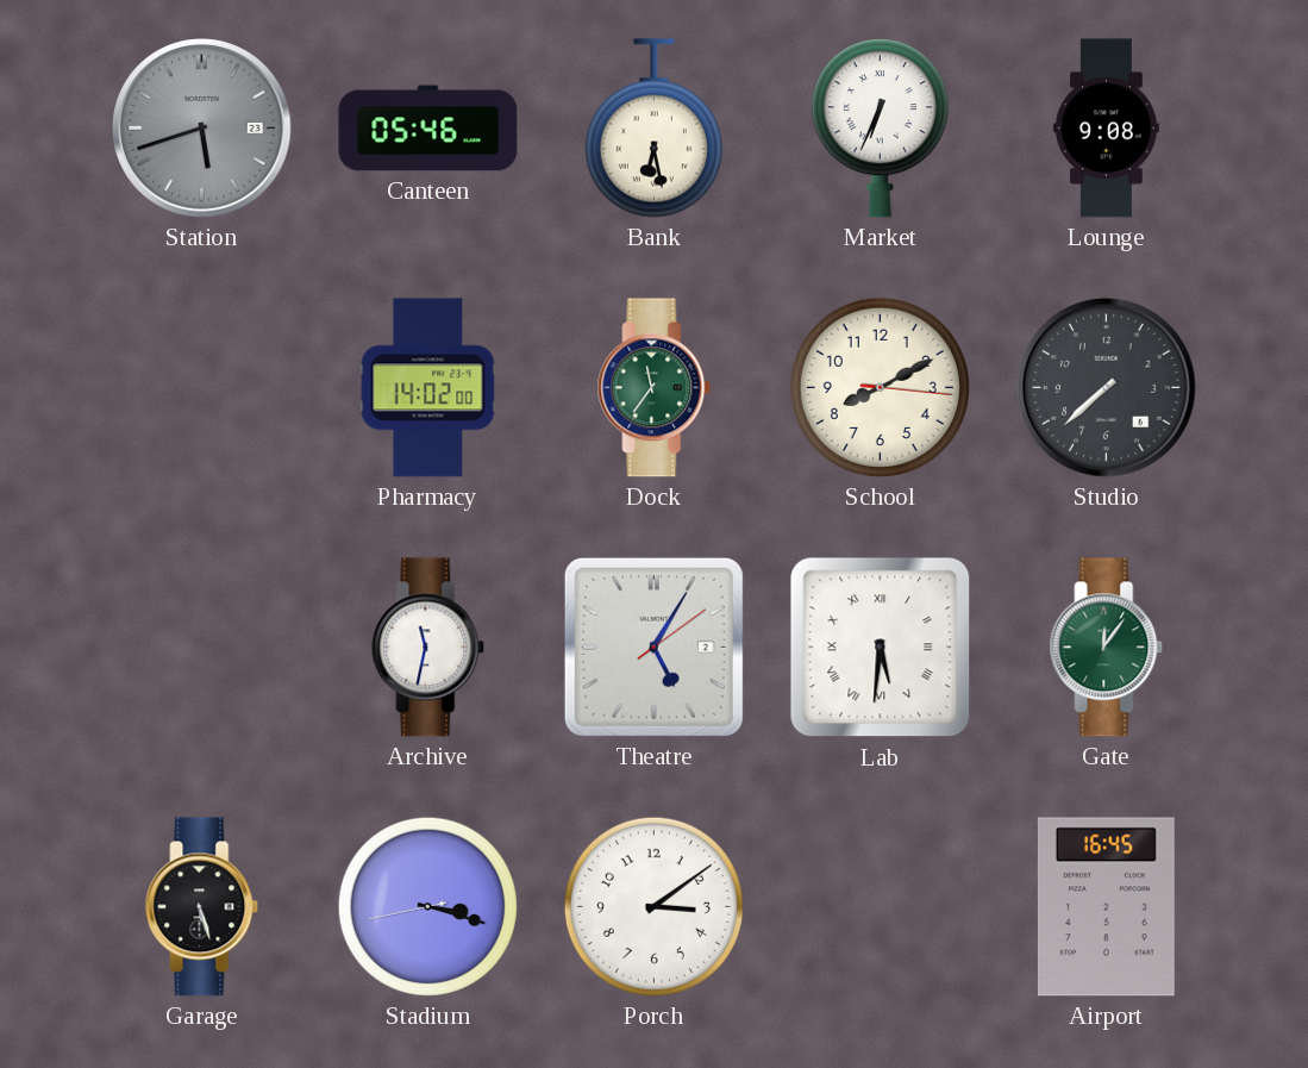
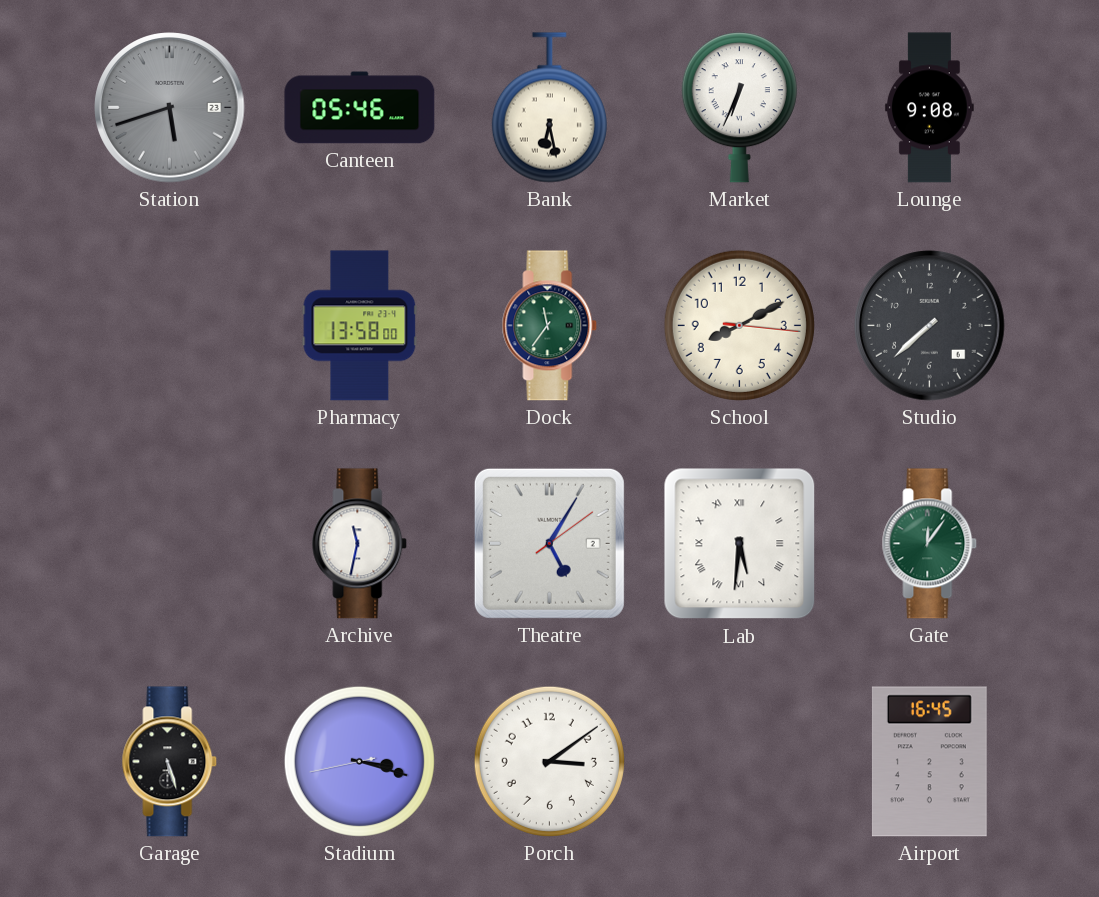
Pharmacy: 14:02 -> 13:58
